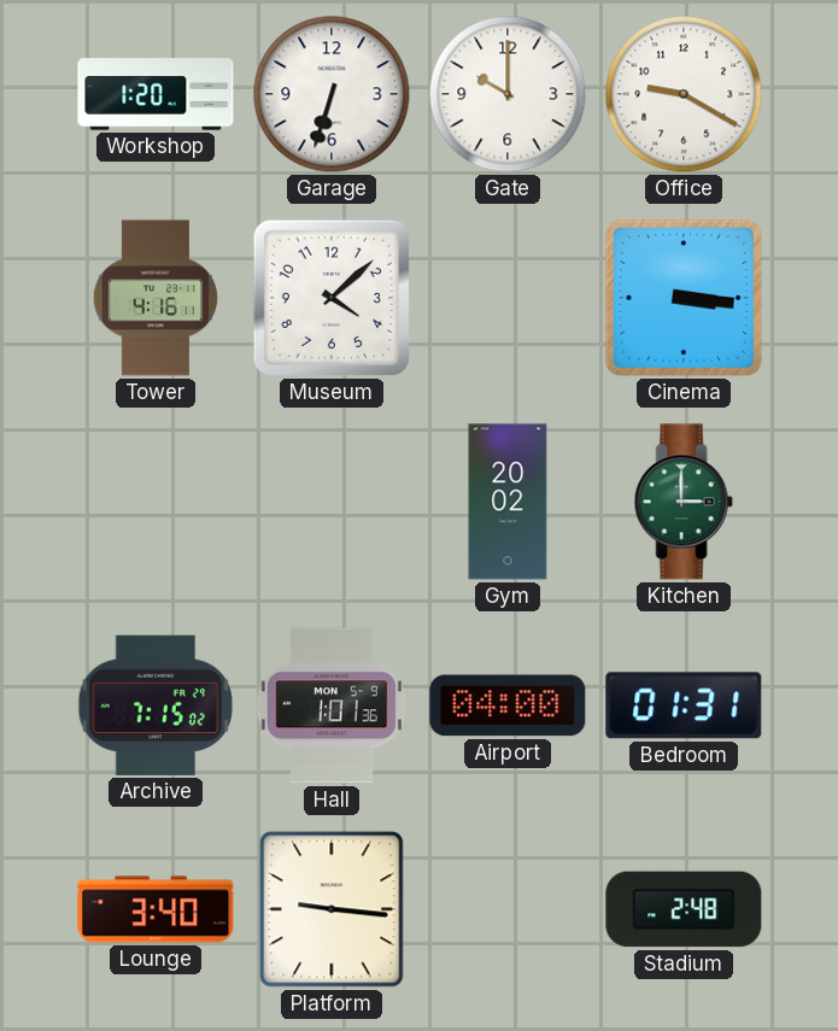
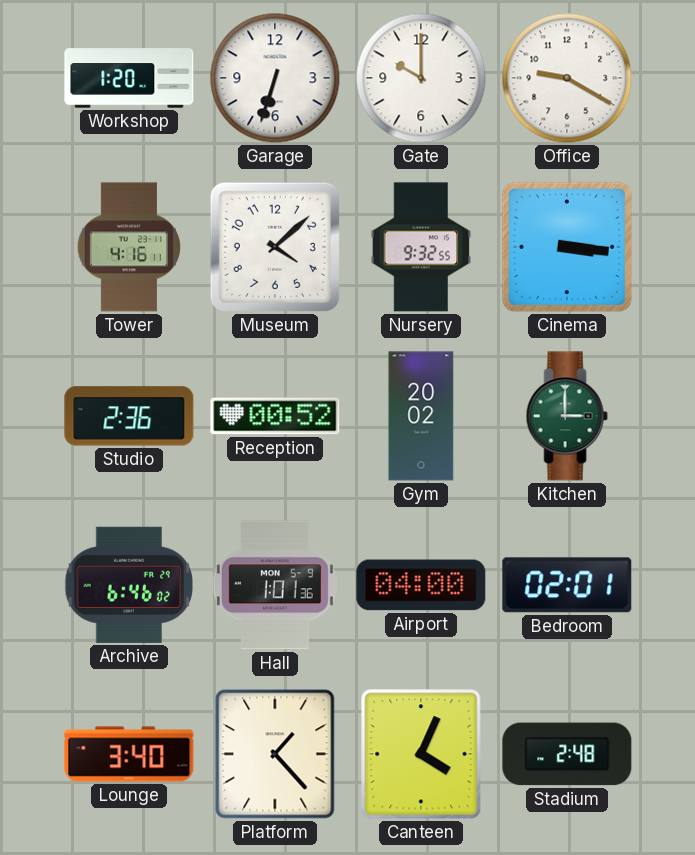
Nursery: none -> 9:32
Studio: none -> 2:36
Reception: none -> 00:52
Archive: 7:15 -> 6:46
Bedroom: 01:31 -> 02:01
Platform: 9:16 -> 1:23
Canteen: none -> 4:04
